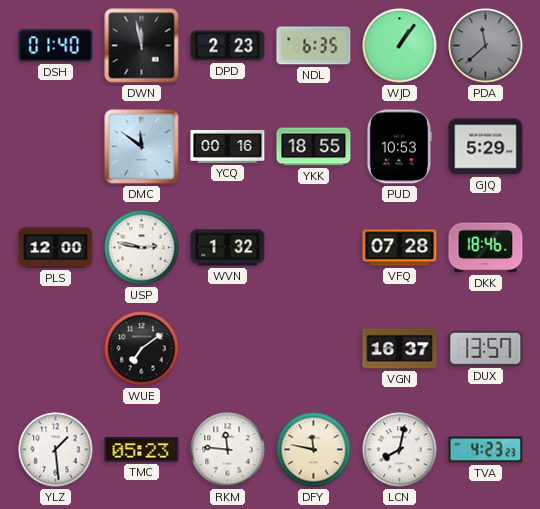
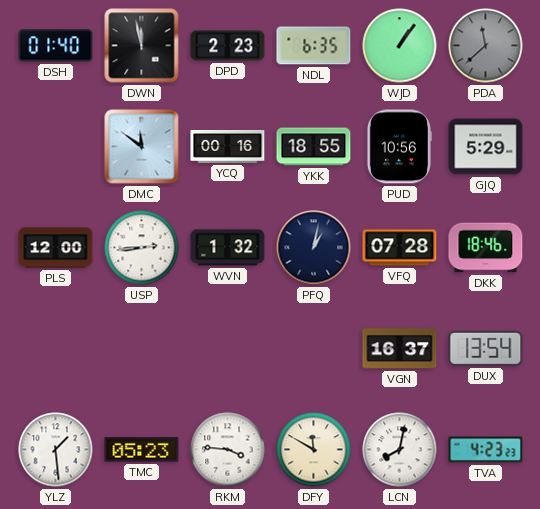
PUD: 10:53 -> 10:56
USP: 2:47 -> 2:44
PFQ: none -> 1:02
WUE: 7:09 -> none
DUX: 13:57 -> 13:54
RKM: 11:46 -> 3:46
DFY: 11:47 -> 11:50
